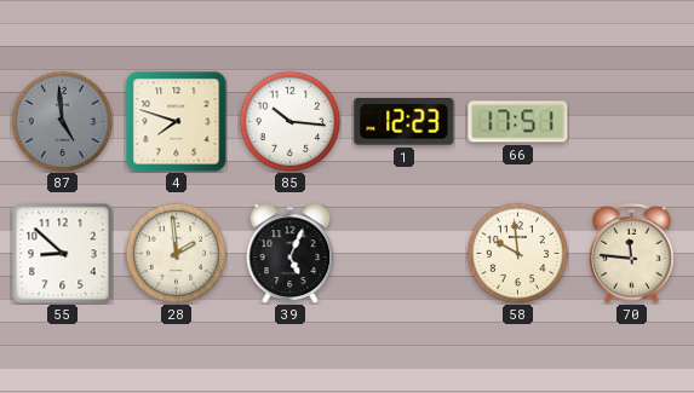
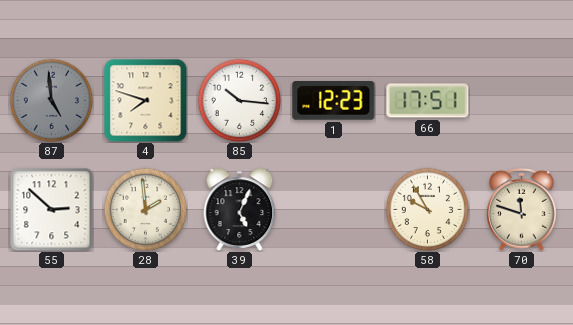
55: 8:52 -> 2:52
58: 9:59 -> 9:55
70: 11:46 -> 11:48
